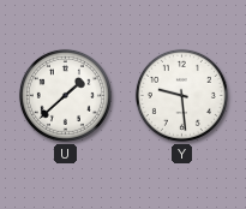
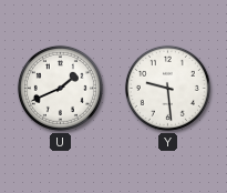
U: 1:38 -> 1:41
